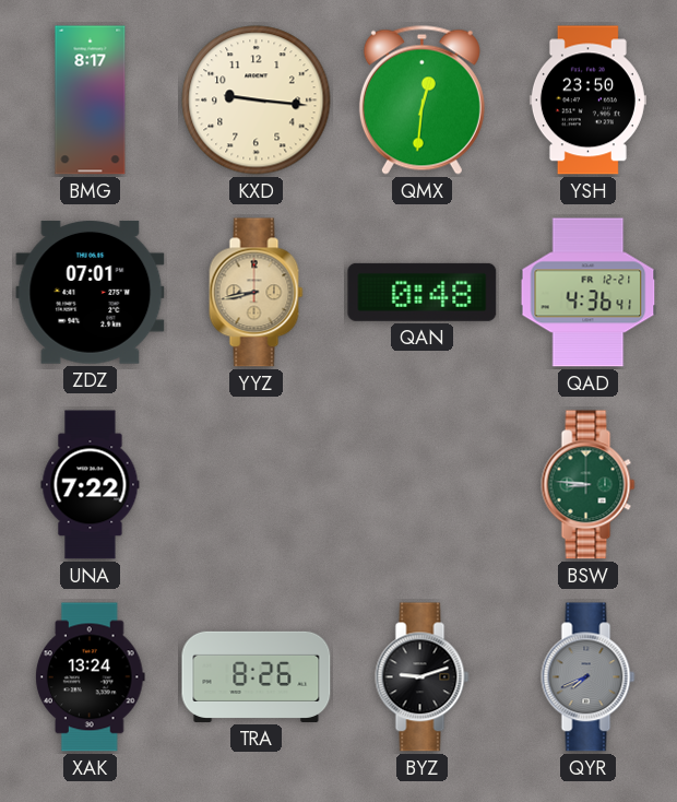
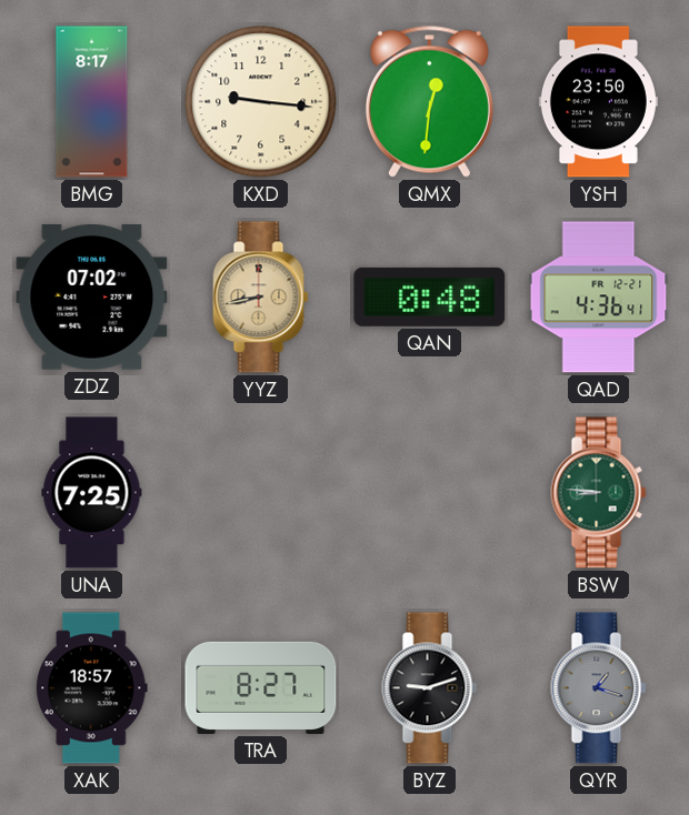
ZDZ: 07:01 -> 07:02
UNA: 7:22 -> 7:25
XAK: 13:24 -> 18:57
TRA: 8:26 -> 8:27
QYR: 7:41 -> 1:18
